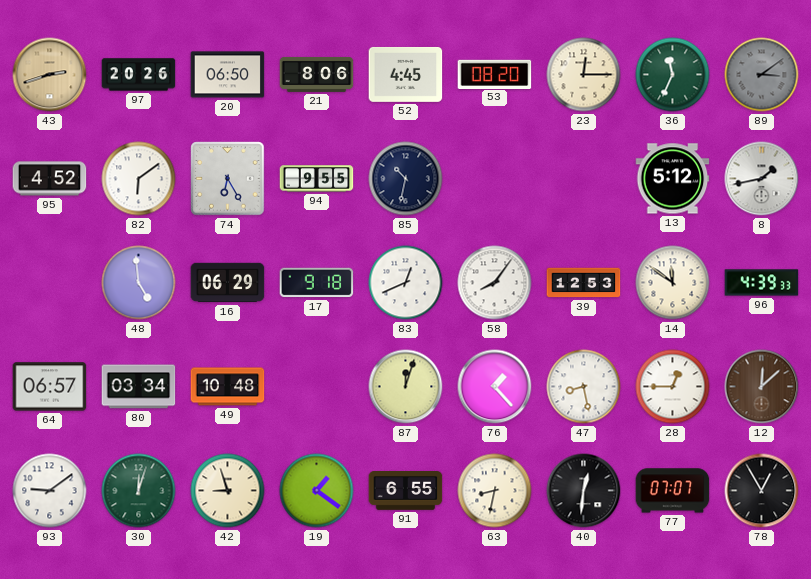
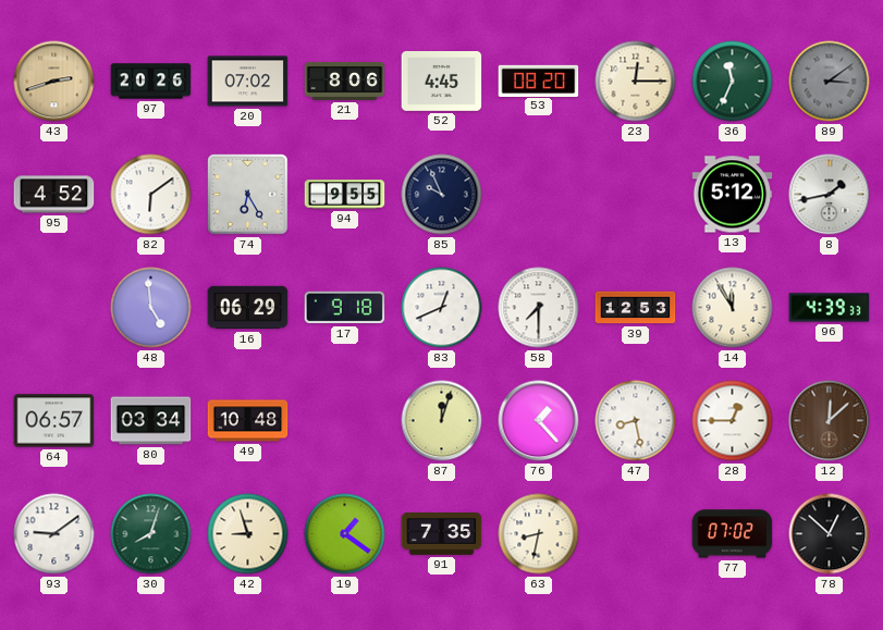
20: 06:50 -> 07:02
85: 10:32 -> 9:56
58: 8:06 -> 7:30
14: 11:51 -> 11:55
30: 12:03 -> 8:03
91: 6:55 -> 7:35
40: 12:31 -> none
77: 07:07 -> 07:02
78: 12:55 -> 12:52
